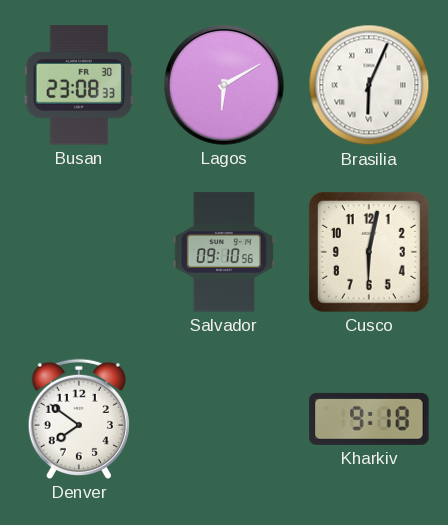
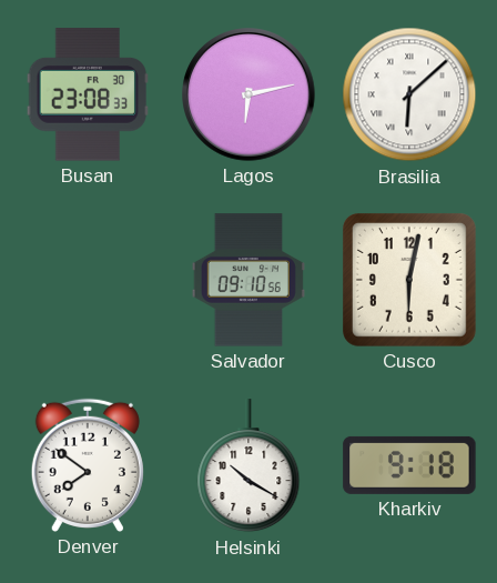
Lagos: 6:10 -> 6:13
Brasilia: 6:04 -> 6:08
Helsinki: none -> 10:20
